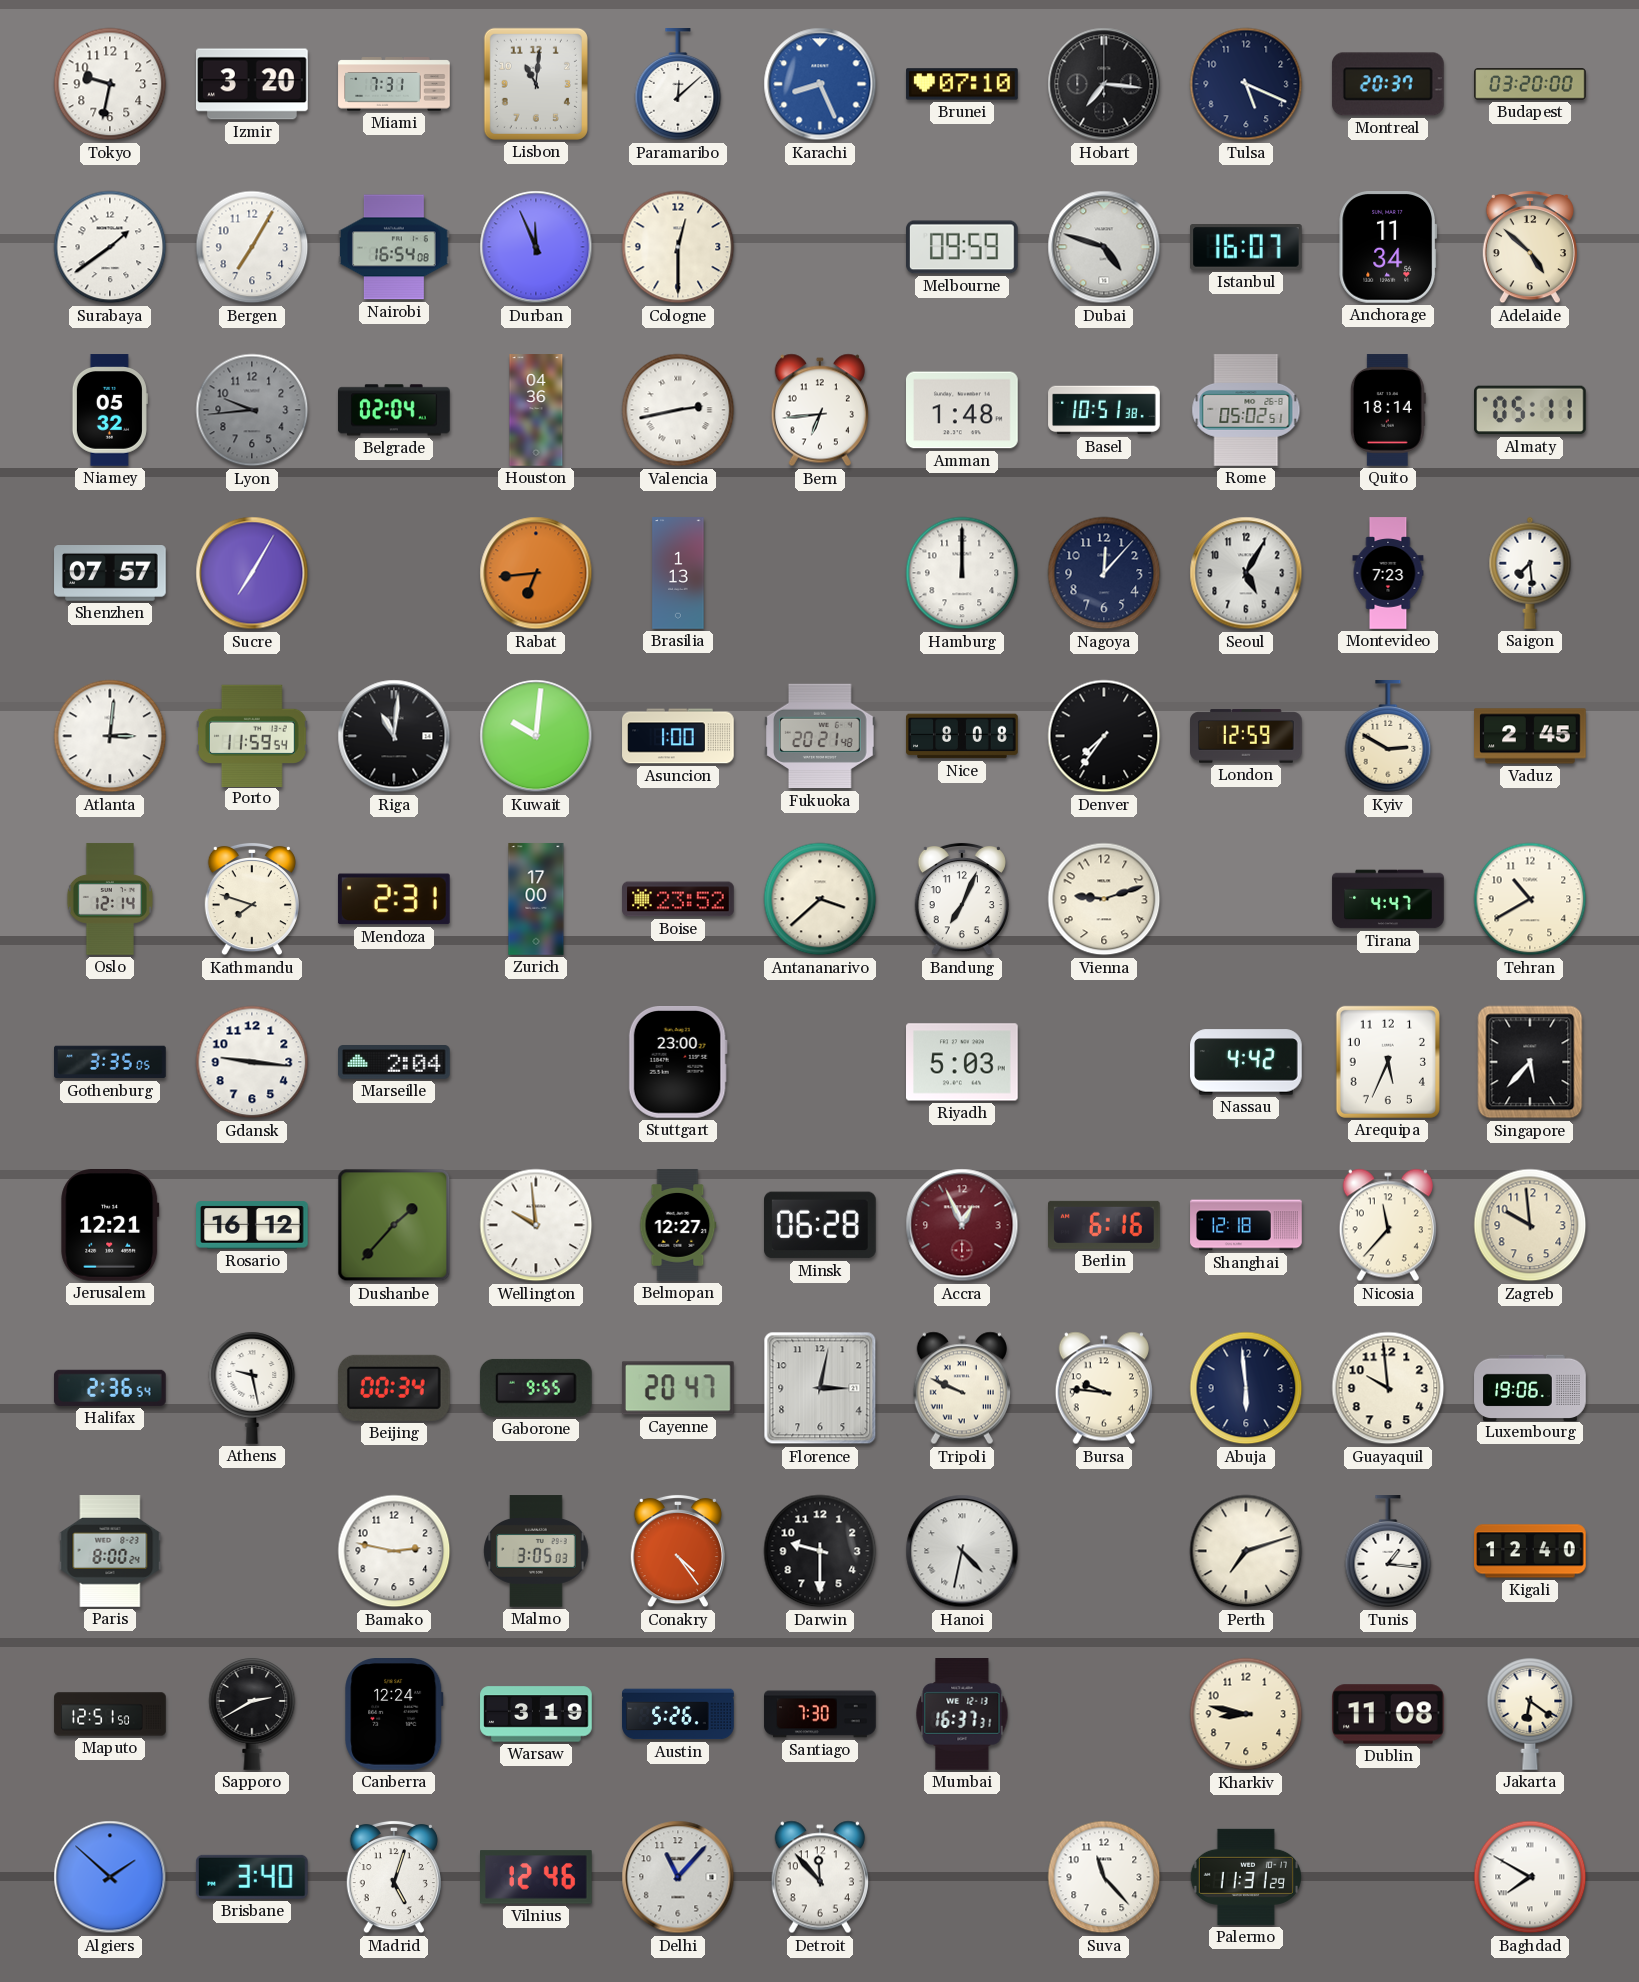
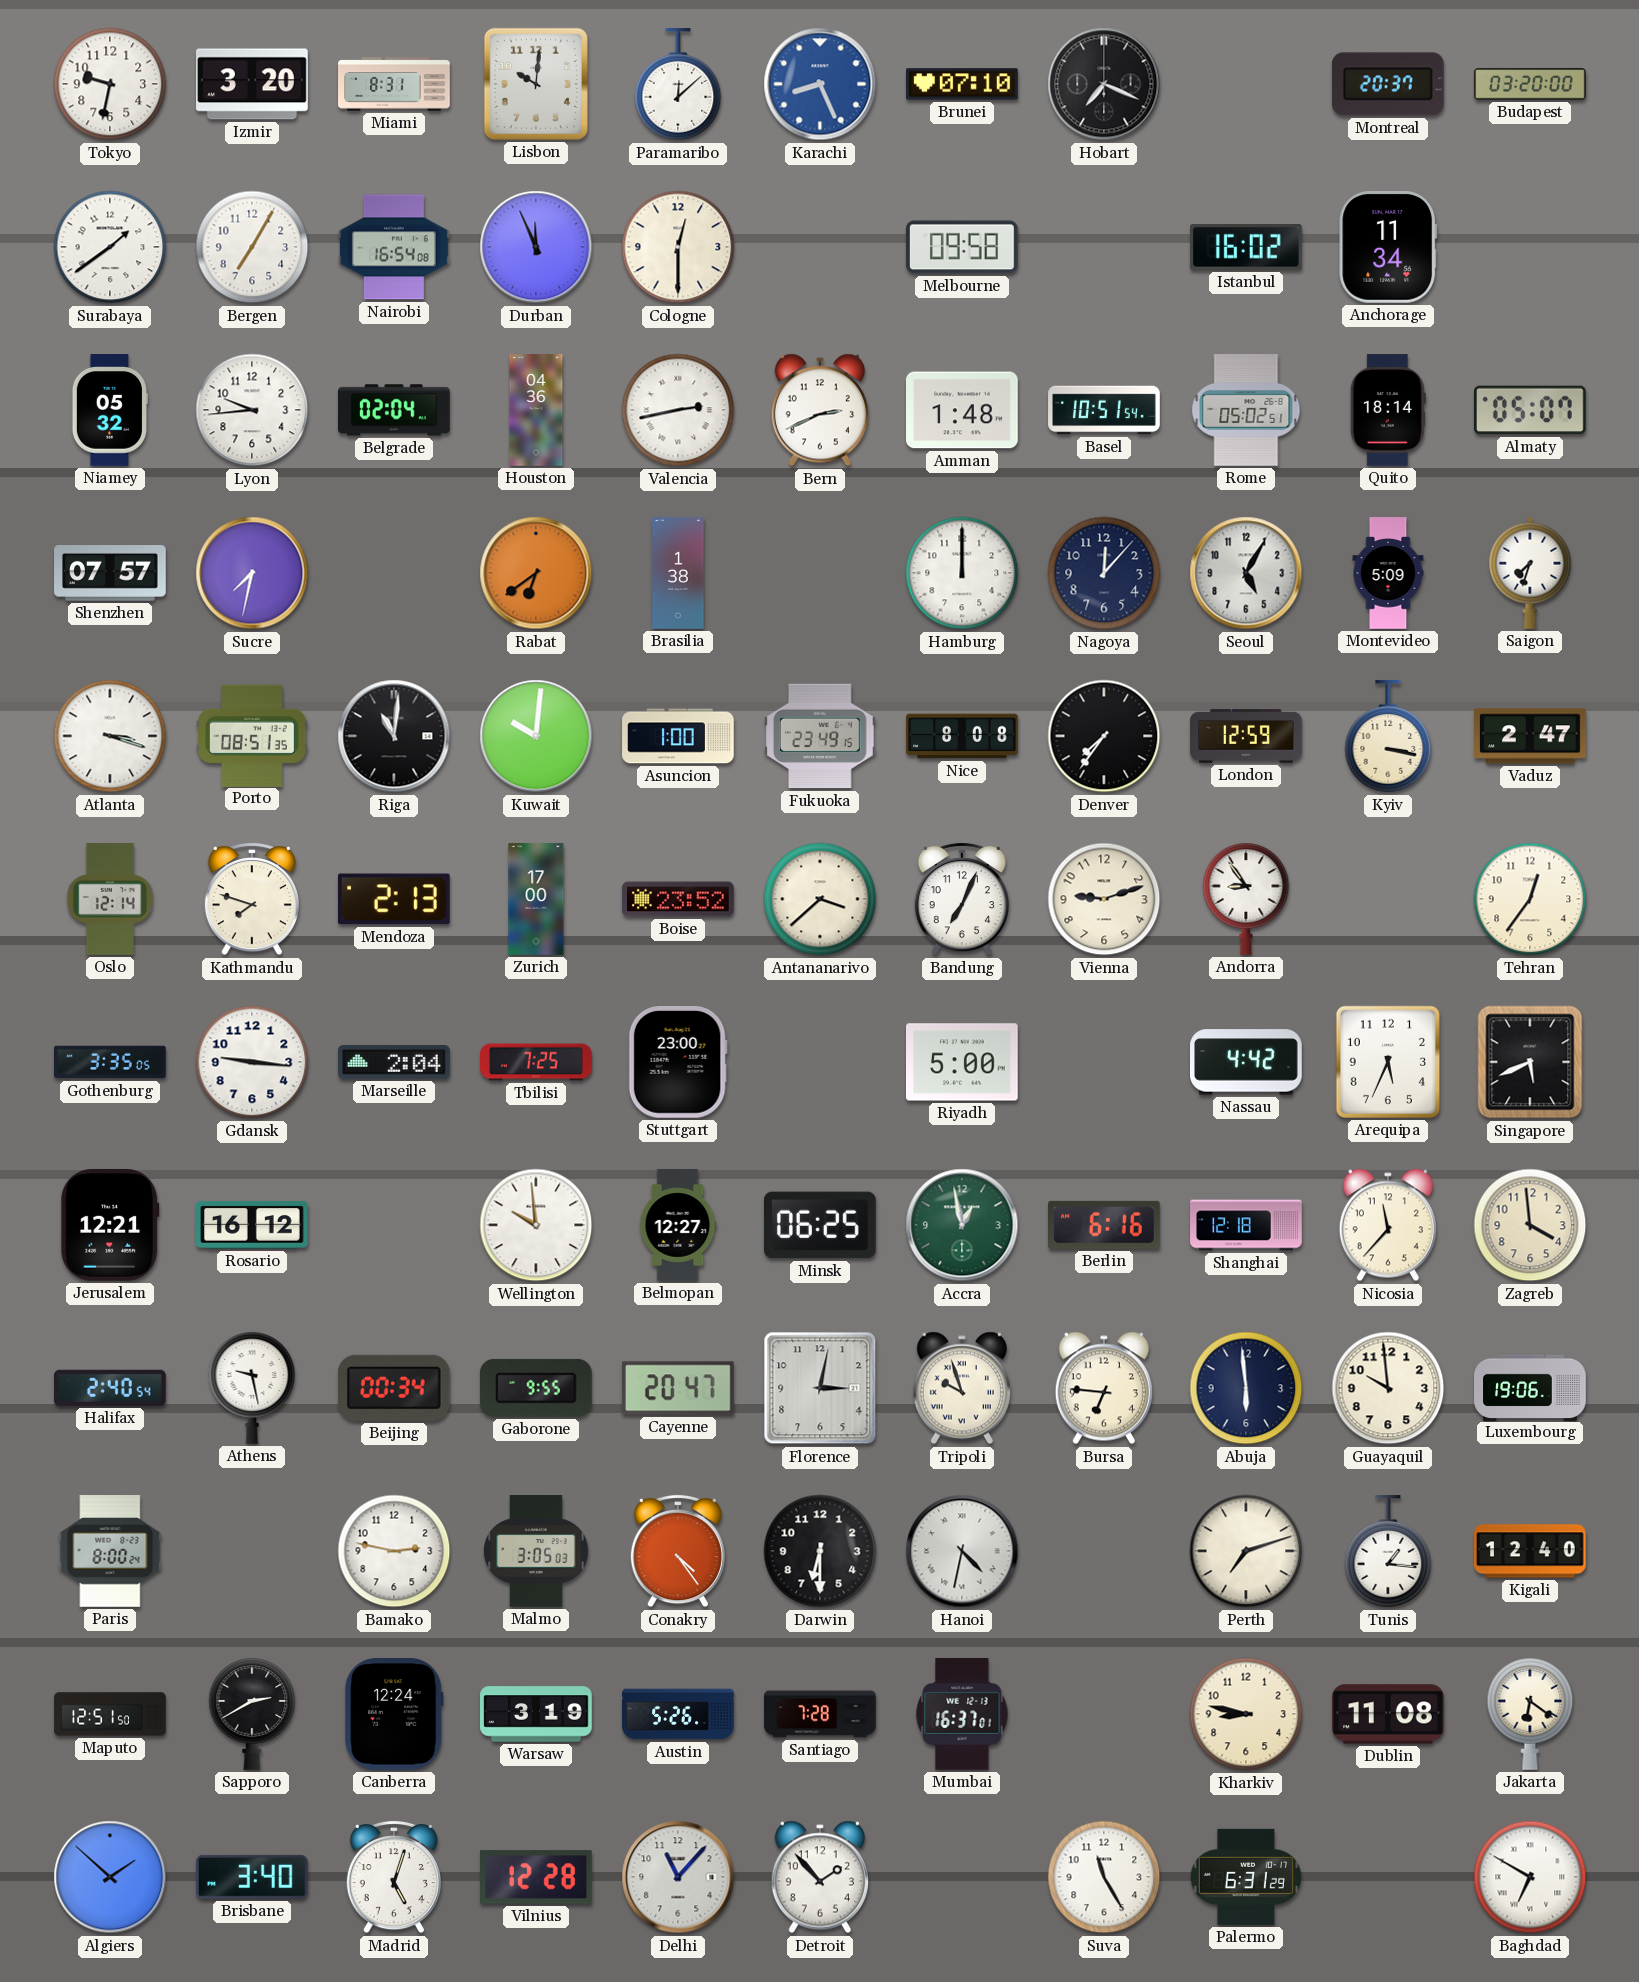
Miami: 7:31 -> 8:31
Lisbon: 11:01 -> 10:01
Hobart: 7:16 -> 7:19
Tulsa: 5:19 -> none
Melbourne: 09:59 -> 09:58
Dubai: 4:48 -> none
Istanbul: 16:07 -> 16:02
Adelaide: 4:52 -> none
Lyon dial: grey -> white
Bern: 6:44 -> 2:41
Basel: 10:51:38 -> 10:51:54
Almaty: 05:11 -> 05:07
Sucre: 7:05 -> 7:32
Rabat: 6:44 -> 6:39
Brasilia: 1:13 -> 1:38
Montevideo: 7:23 -> 5:09
Saigon: 7:29 -> 7:33
Atlanta: 3:01 -> 3:18
Porto: 11:59 -> 08:51
Fukuoka: 20:21 -> 23:49
Kyiv: 2:50 -> 3:17
Vaduz: 2:45 -> 2:47
Mendoza: 2:31 -> 2:13
Andorra: none -> 8:54
Tirana: 4:47 -> none
Tehran: 10:40 -> 12:36
Tbilisi: none -> 7:25
Riyadh: 5:03 -> 5:00
Singapore: 5:37 -> 5:41
Dushanbe: 1:37 -> none
Minsk: 06:28 -> 06:25
Accra: 12:56 -> 12:58
Accra dial: burgundy -> green
Zagreb: 9:59 -> 3:59
Halifax: 2:36 -> 2:40
Tripoli: 9:49 -> 9:57
Bursa: 9:46 -> 6:46
Darwin: 9:30 -> 6:30
Santiago: 7:30 -> 7:28
Mumbai: 16:37:31 -> 16:37:01
Vilnius: 12:46 -> 12:28
Detroit: 11:53 -> 1:53
Suva: 11:23 -> 11:25
Palermo: 11:31 -> 6:31
Baghdad: 7:50 -> 6:50
